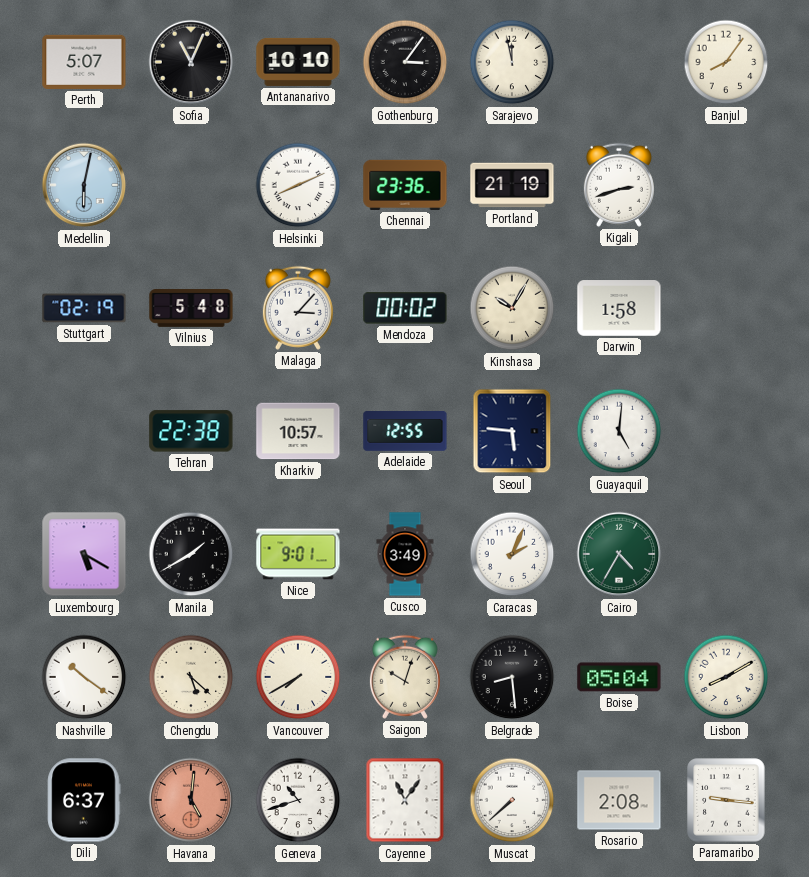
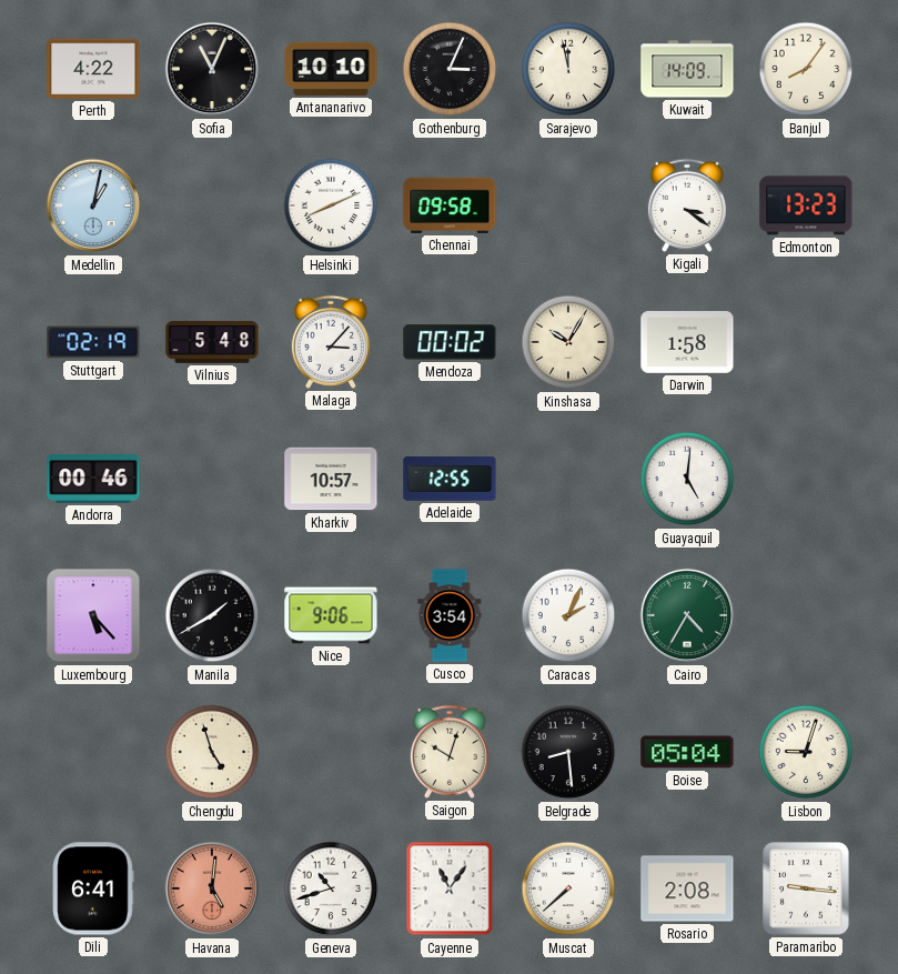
Perth: 5:07 -> 4:22
Gothenburg: 3:06 -> 3:04
Kuwait: none -> 14:09
Medellin: 6:02 -> 1:02
Chennai: 23:36 -> 09:58
Portland: 21:19 -> none
Kigali: 2:42 -> 3:21
Edmonton: none -> 13:23
Andorra: none -> 00:46
Tehran: 22:38 -> none
Seoul: 5:46 -> none
Luxembourg: 5:20 -> 5:23
Nice: 9:01 -> 9:06
Cusco: 3:49 -> 3:54
Nashville: 10:21 -> none
Chengdu: 5:22 -> 4:57
Vancouver: 7:40 -> none
Lisbon: 8:10 -> 9:03
Dili: 6:37 -> 6:41
